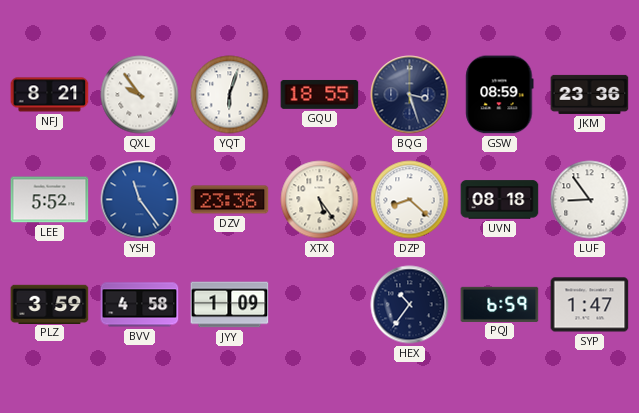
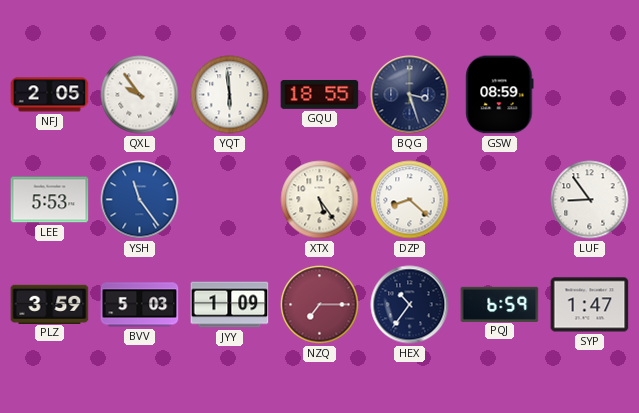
NFJ: 8:21 -> 2:05
YQT: 6:03 -> 5:59
JKM: 23:36 -> none
LEE: 5:52 -> 5:53
DZV: 23:36 -> none
UVN: 08:18 -> none
BVV: 4:58 -> 5:03
NZQ: none -> 7:15
